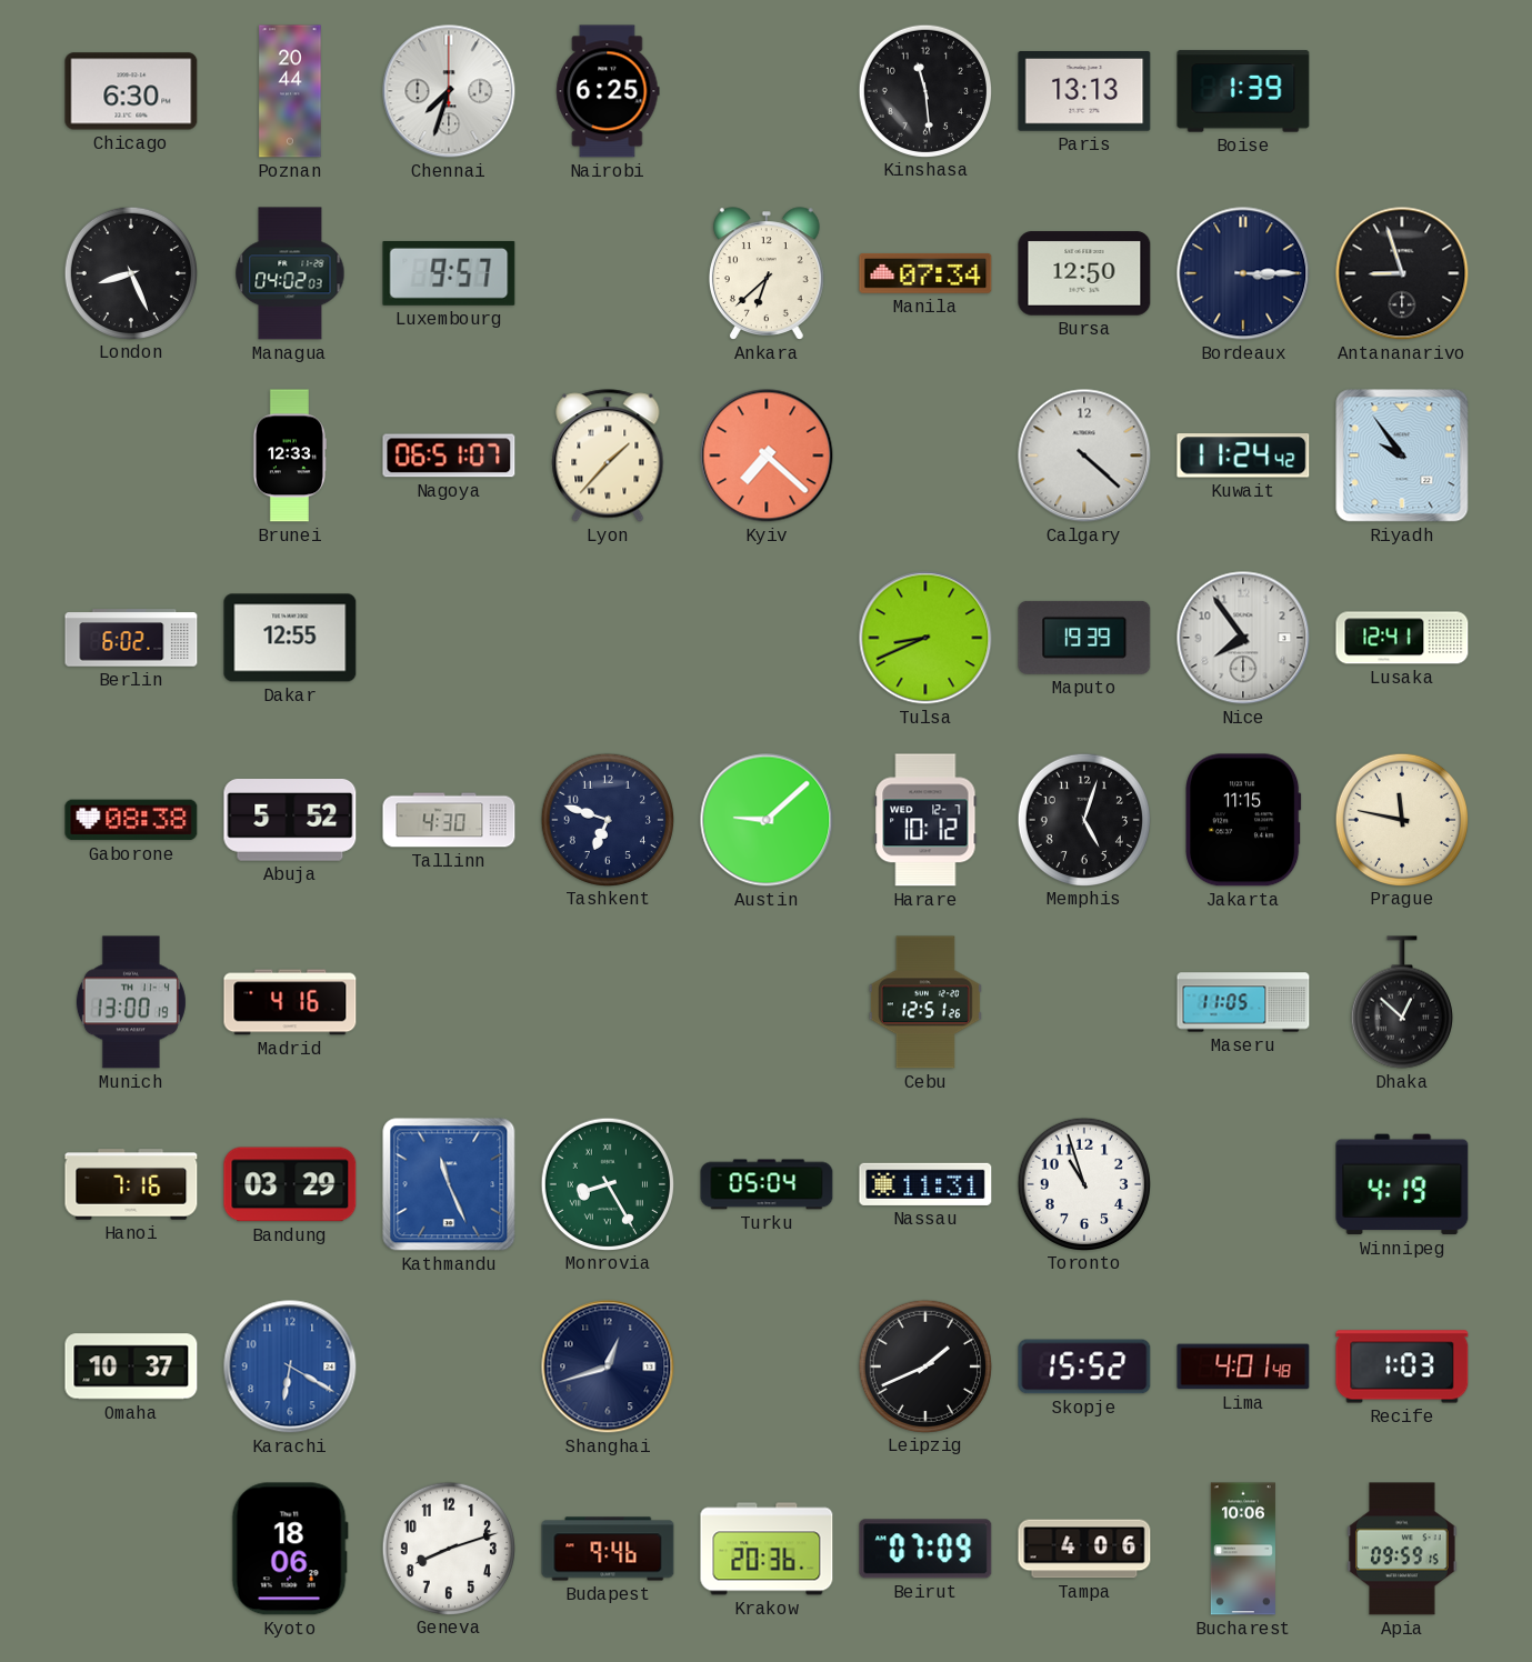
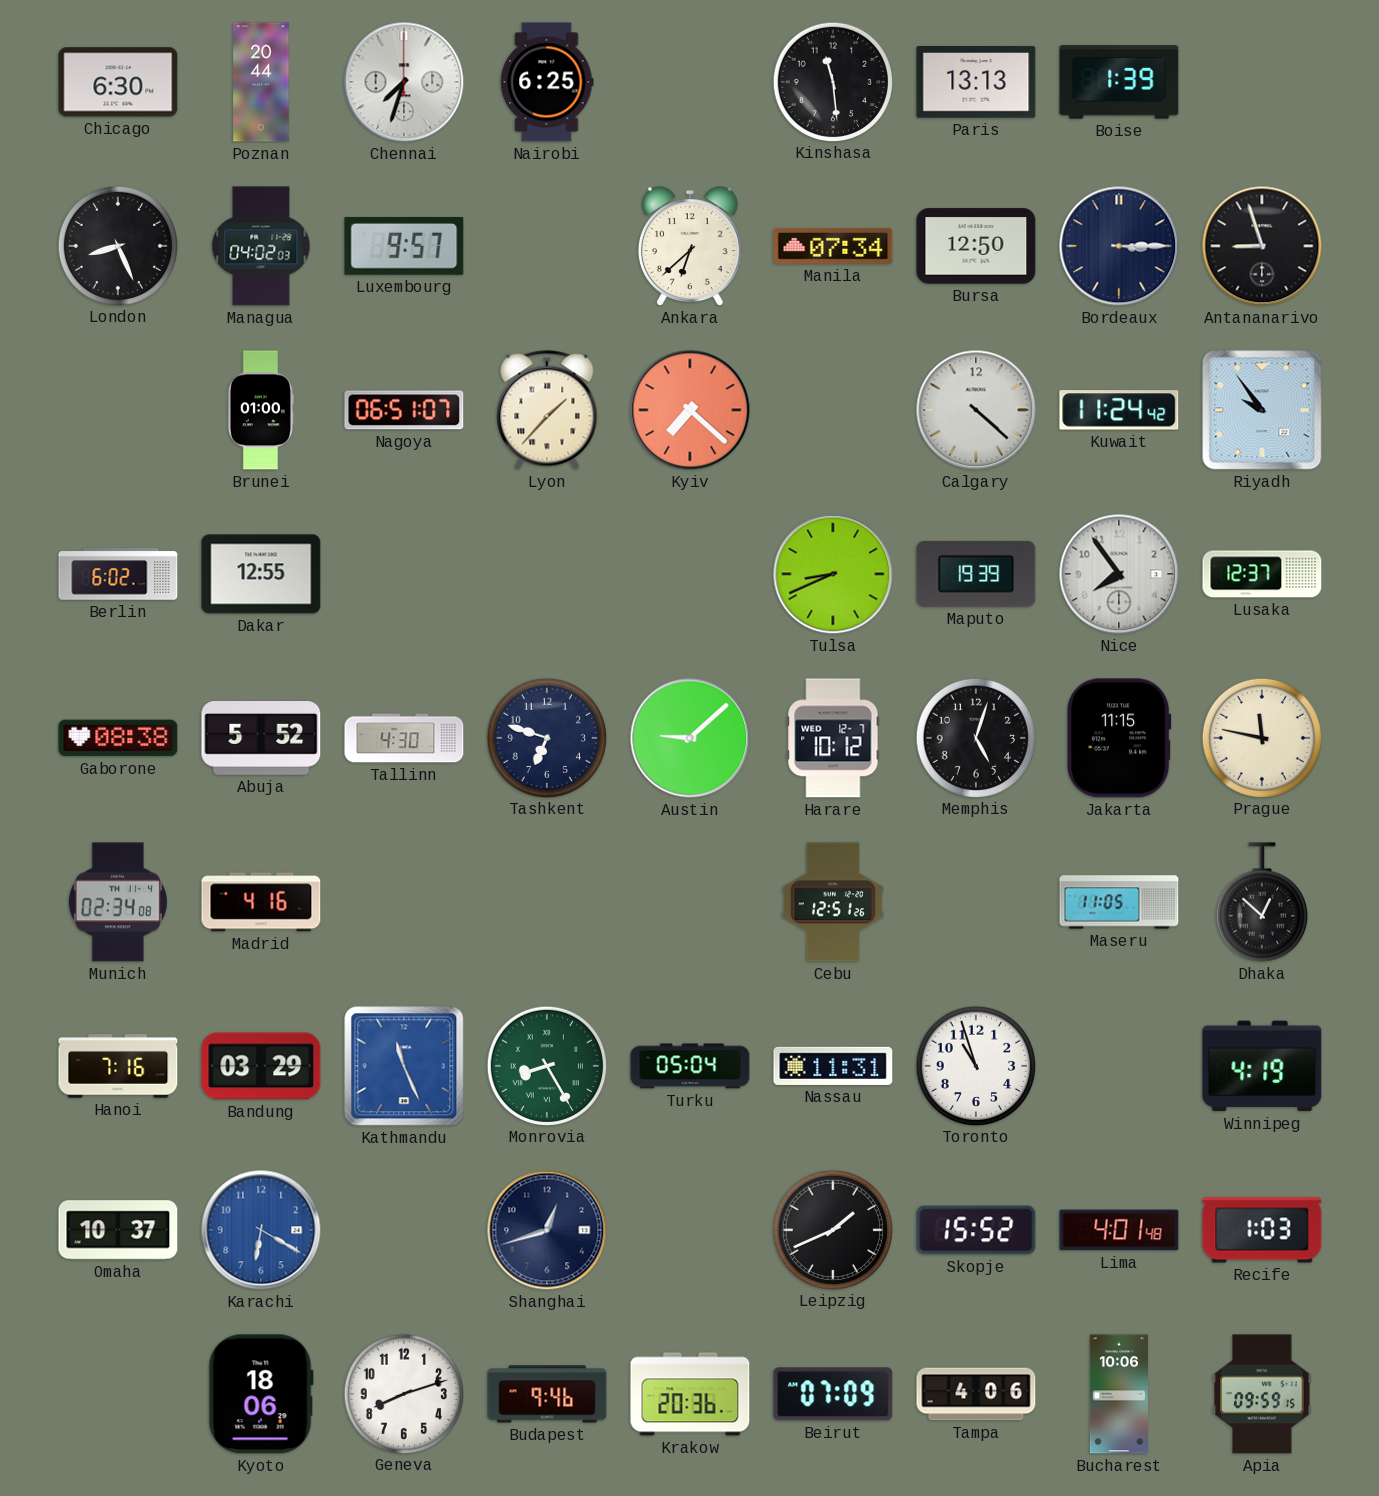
Brunei: 12:33 -> 01:00
Lusaka: 12:41 -> 12:37
Munich: 13:00 -> 02:34
